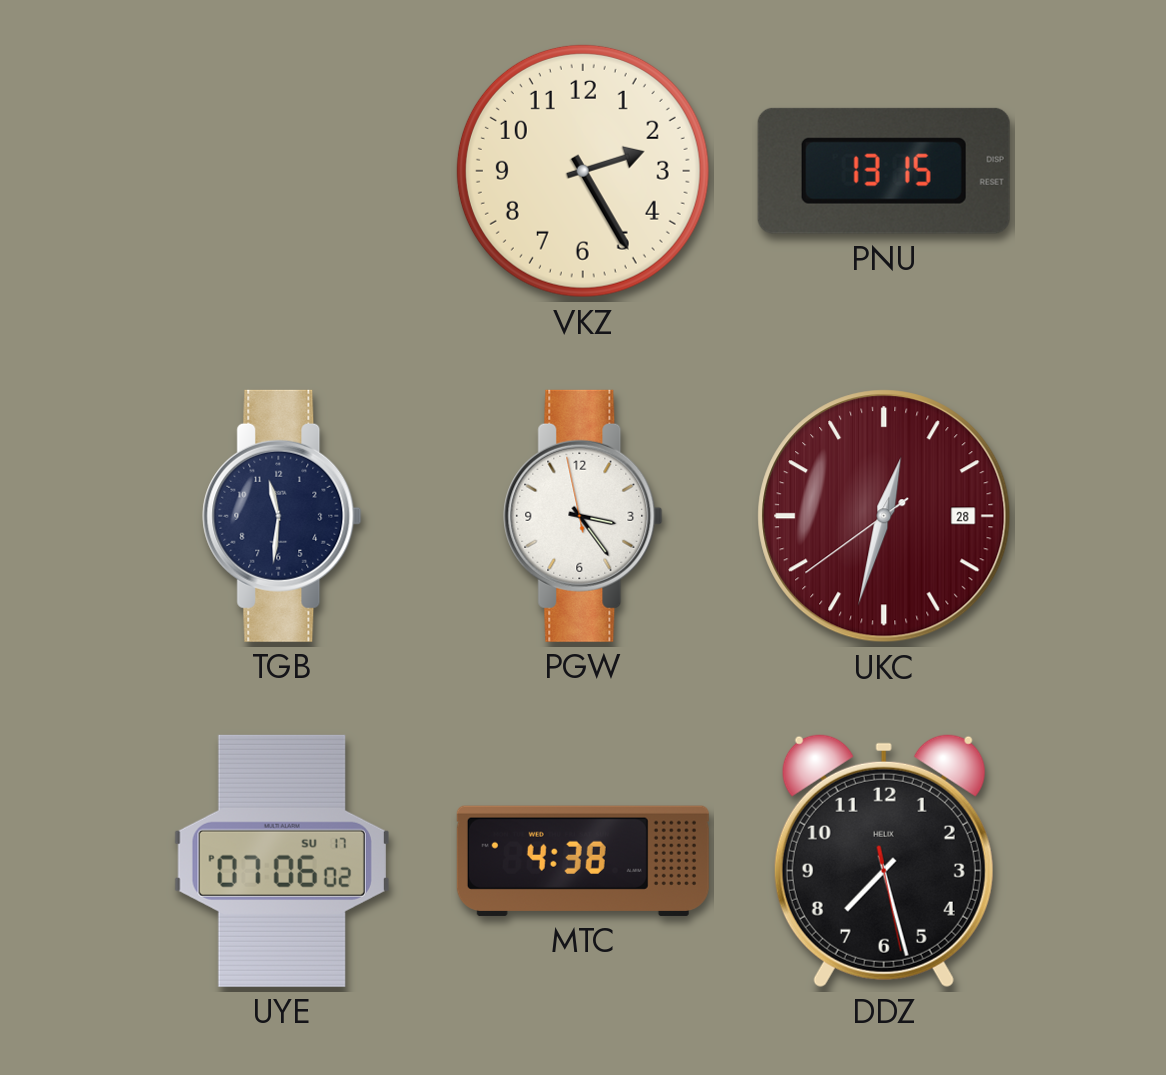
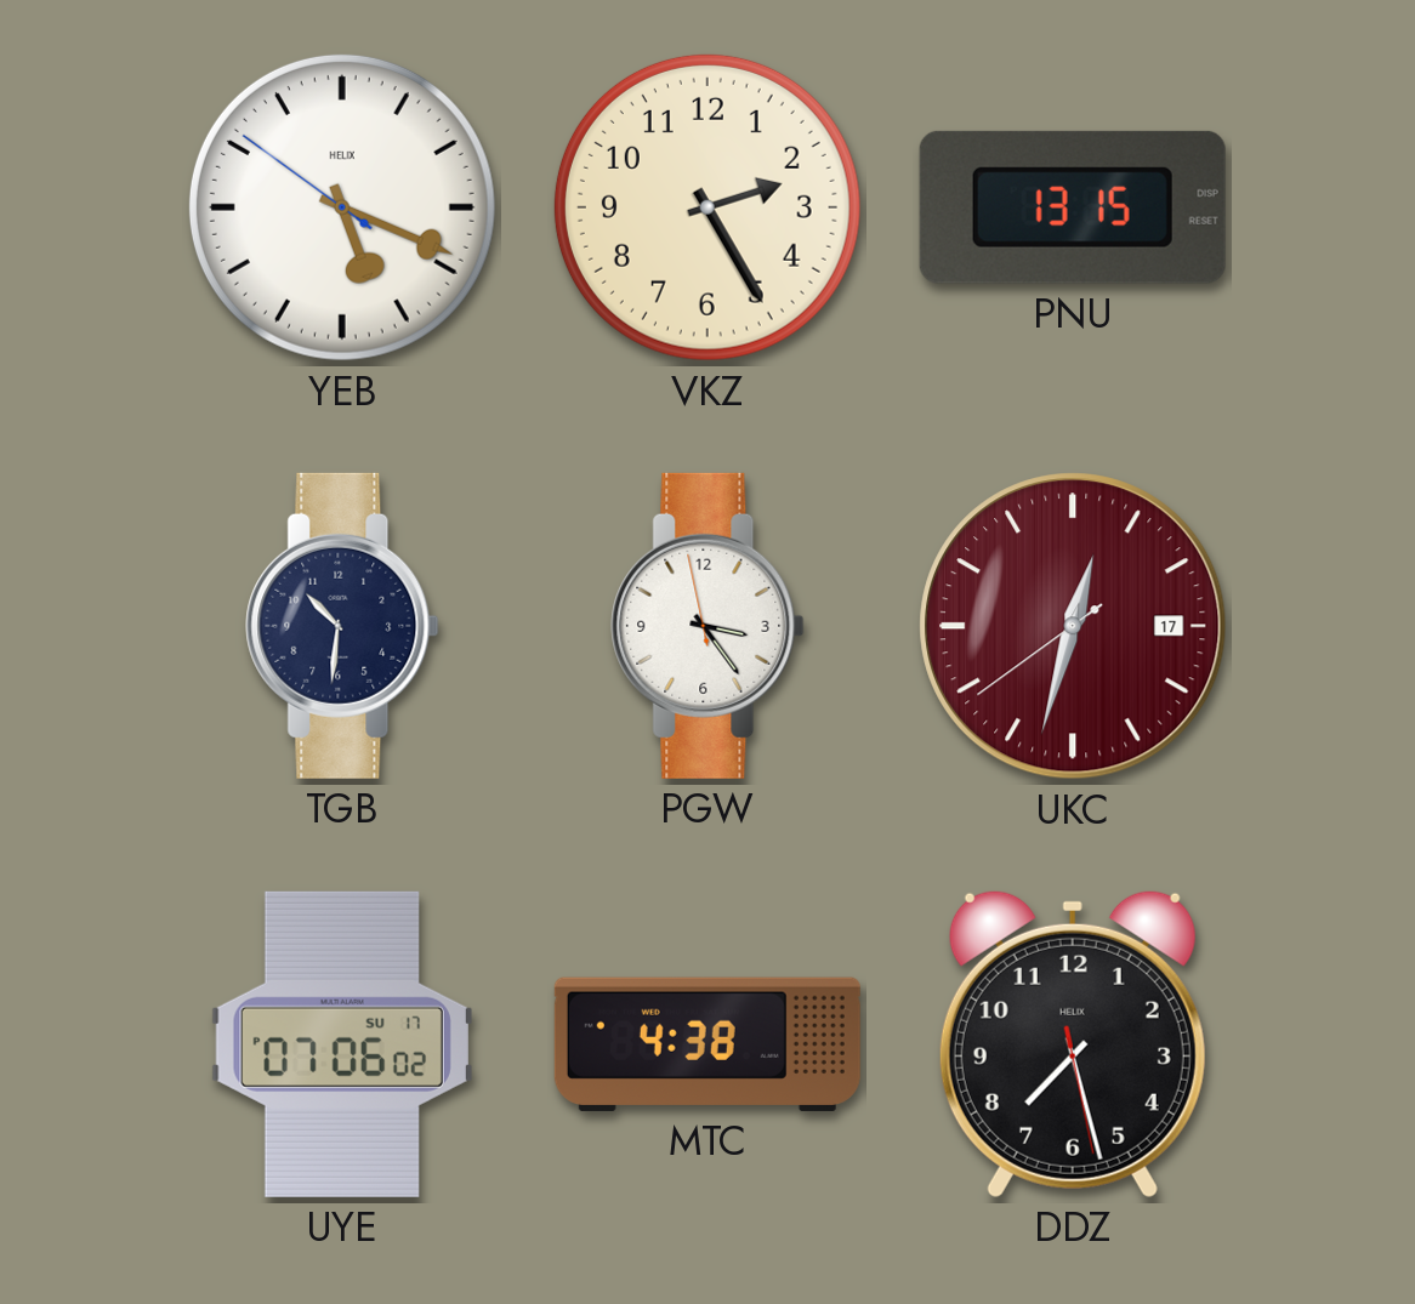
YEB: none -> 5:18
TGB: 11:31 -> 10:31
UKC date: 28 -> 17
